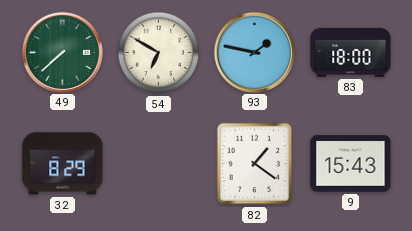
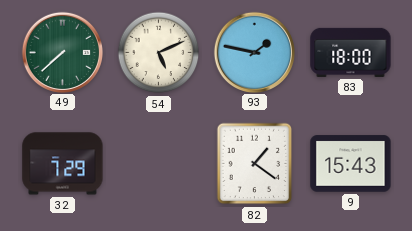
54: 6:50 -> 5:11
32: 8:29 -> 7:29
